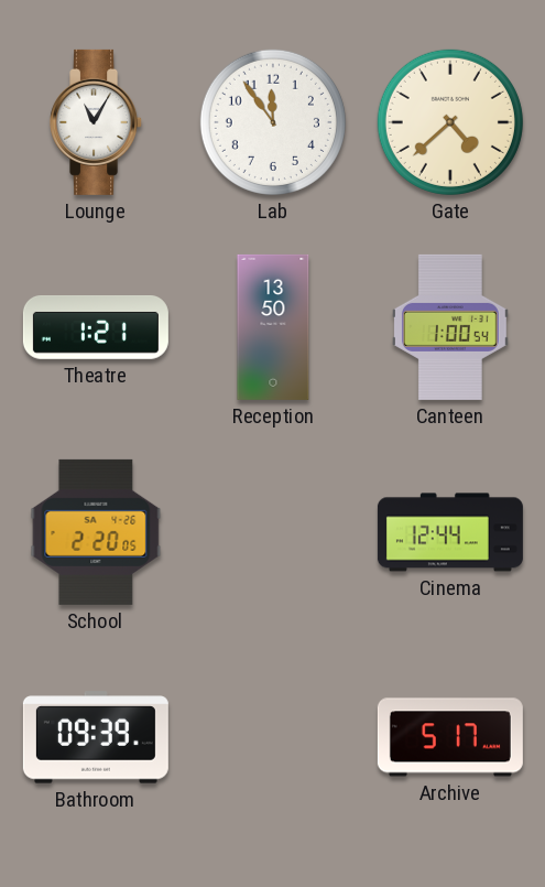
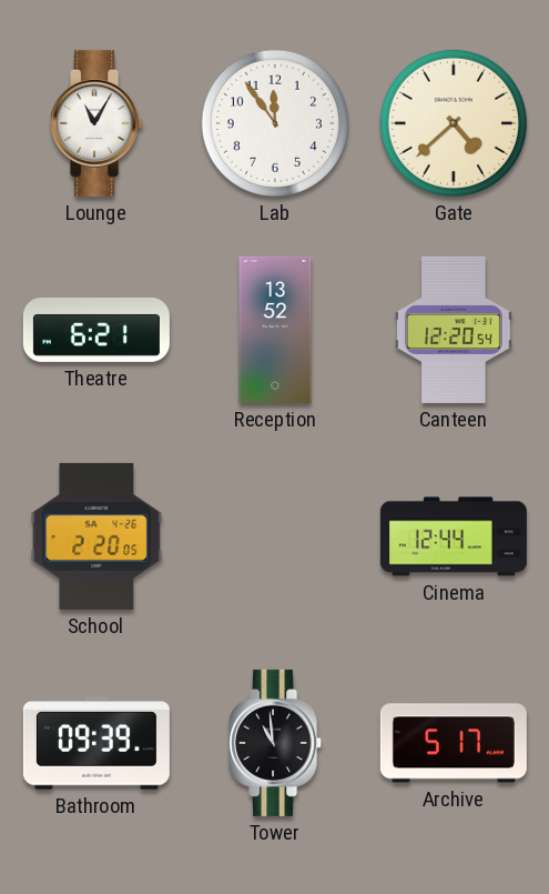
Theatre: 1:21 -> 6:21
Reception: 13:50 -> 13:52
Canteen: 1:00 -> 12:20
Tower: none -> 10:59
